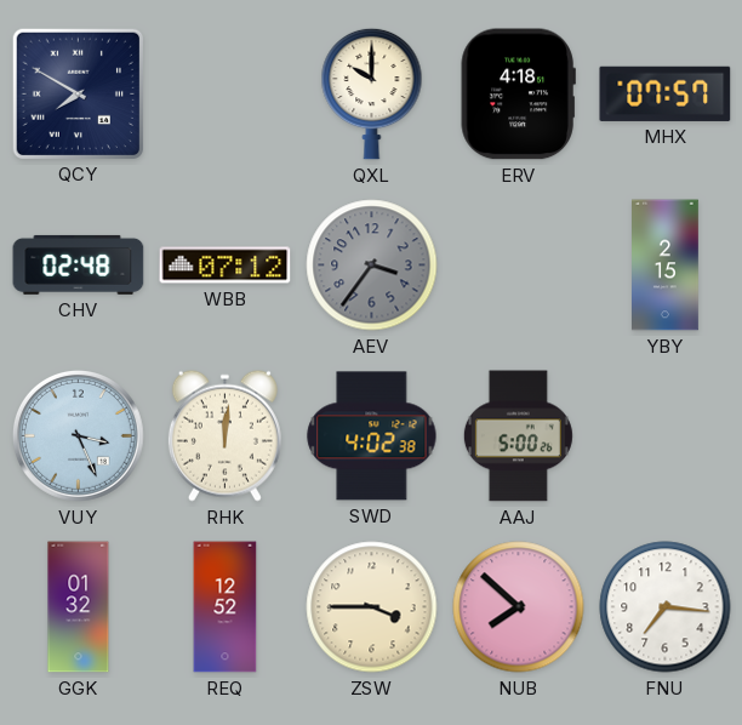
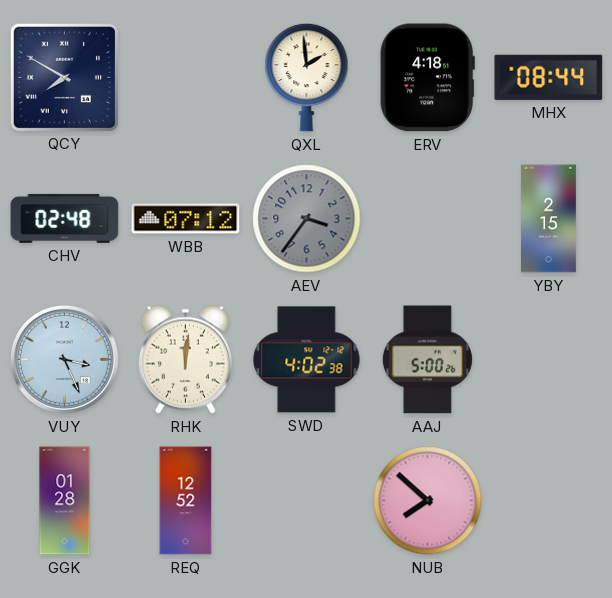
QXL: 10:00 -> 1:59
MHX: 07:57 -> 08:44
GGK: 01:32 -> 01:28
ZSW: 3:45 -> none
FNU: 7:16 -> none
